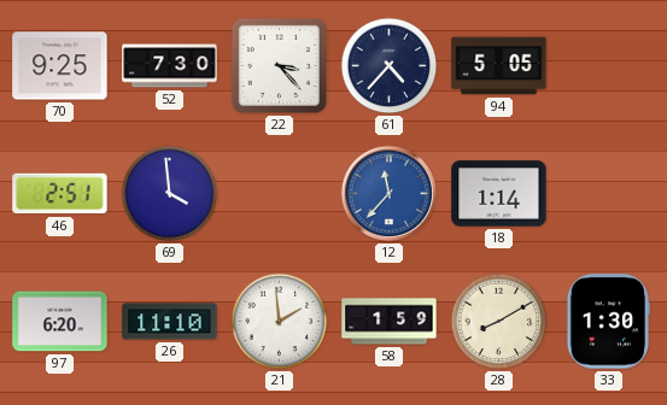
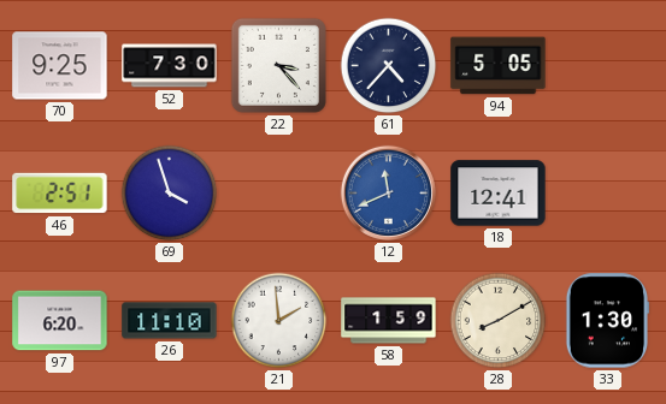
69: 3:59 -> 3:57
12: 11:37 -> 11:41
18: 1:14 -> 12:41
